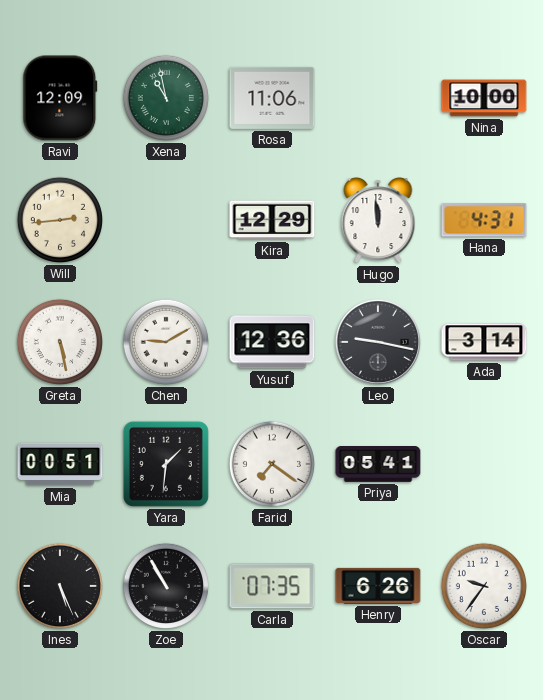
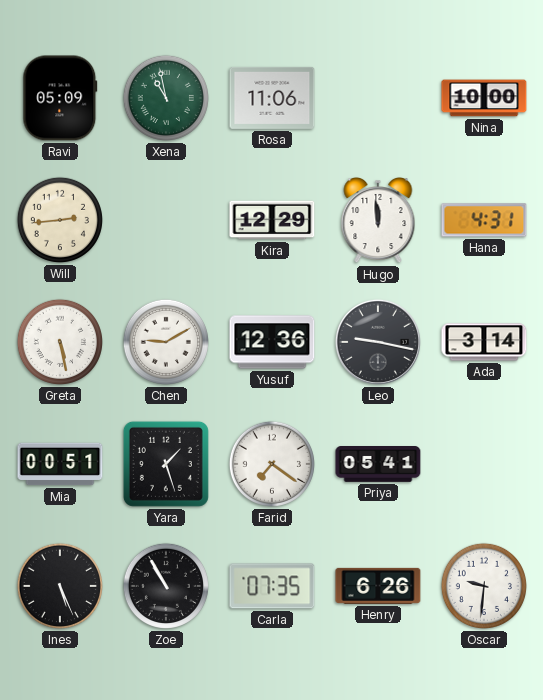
Ravi: 12:09 -> 05:09
Yara: 1:31 -> 1:27
Oscar: 9:36 -> 9:31
